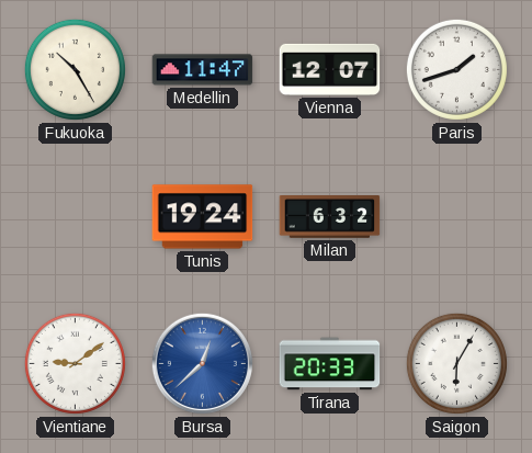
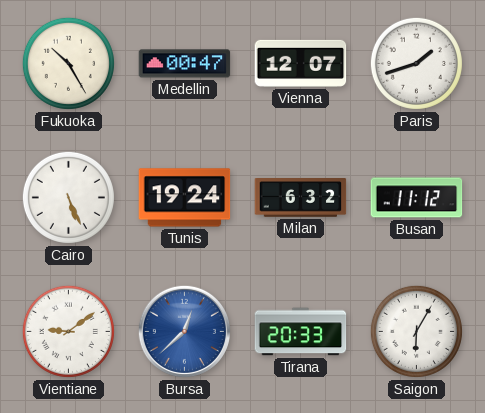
Medellin: 11:47 -> 00:47
Cairo: none -> 5:26
Busan: none -> 11:12
